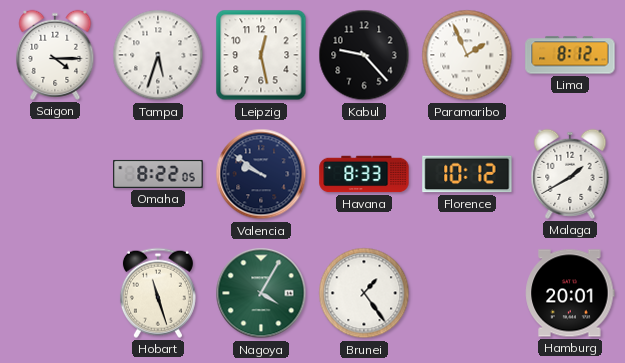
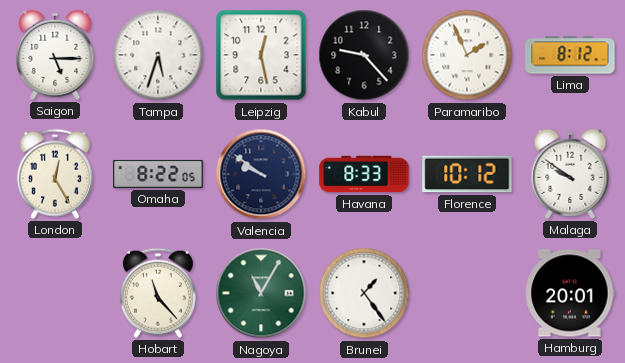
Saigon: 4:15 -> 5:15
London: none -> 12:25
Malaga: 1:40 -> 9:51
Hobart: 11:27 -> 11:23
Nagoya: 4:05 -> 11:05
